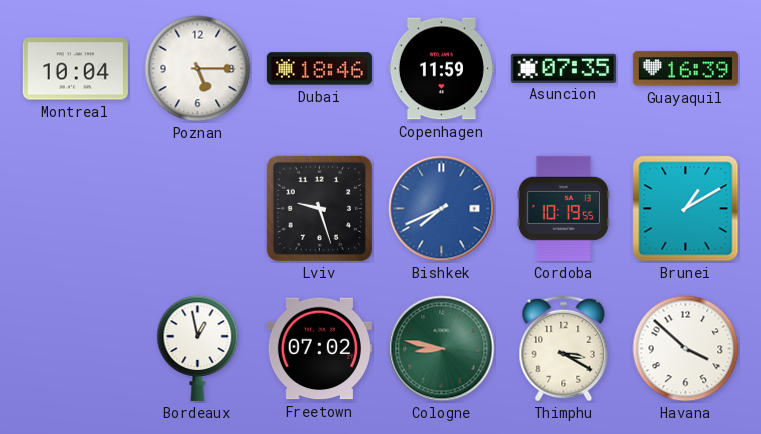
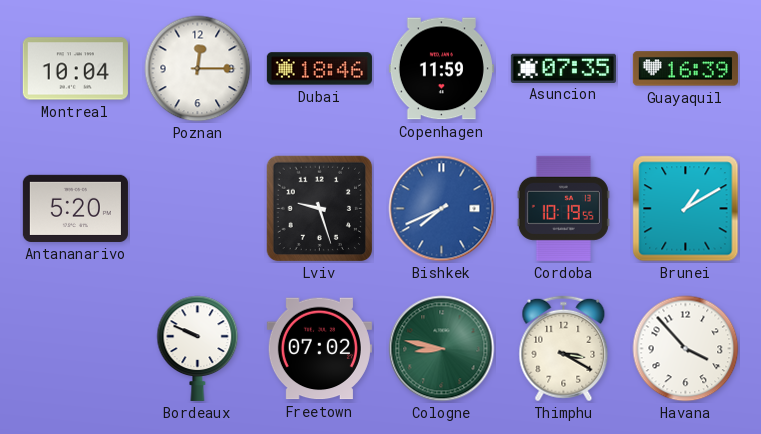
Poznan: 5:15 -> 12:15
Antananarivo: none -> 5:20
Bordeaux: 12:58 -> 9:49
Havana: 3:52 -> 3:53
